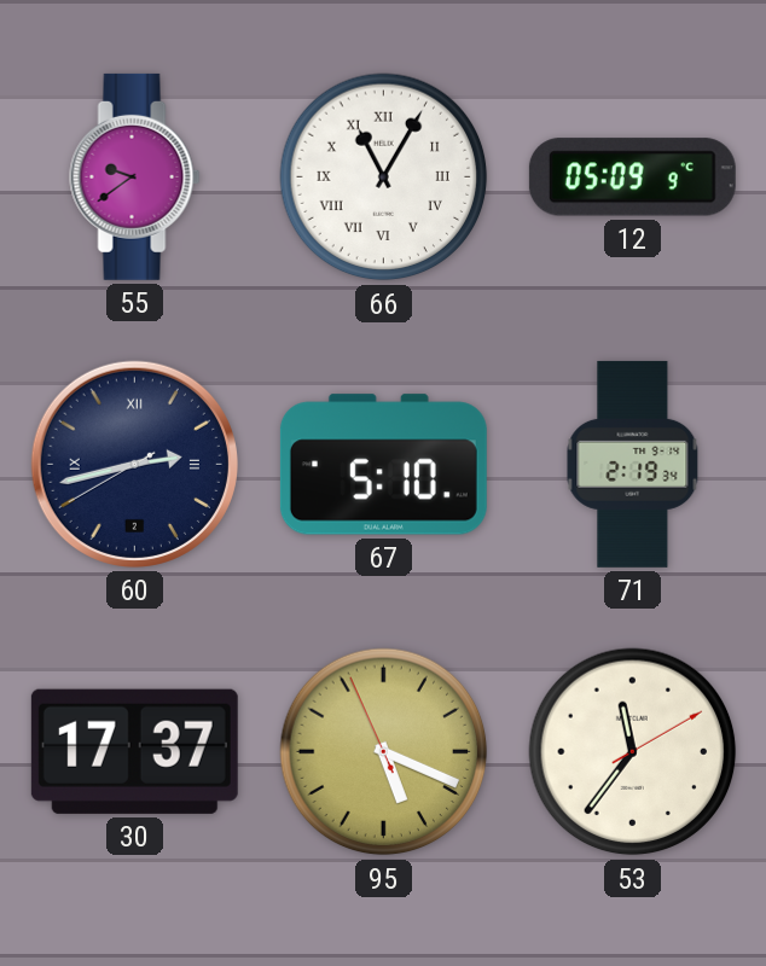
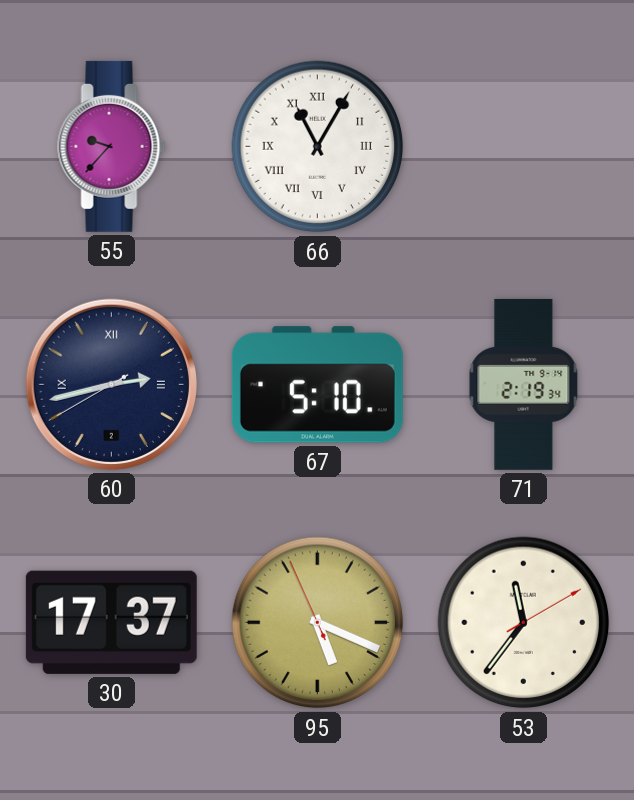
55: 9:39 -> 9:37
12: 05:09 -> none
